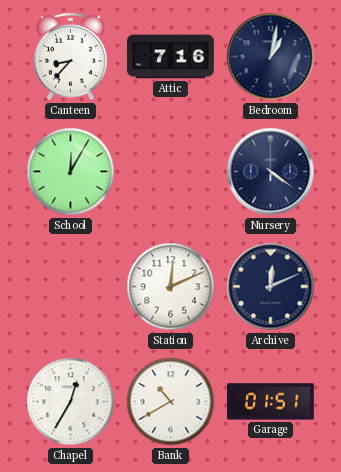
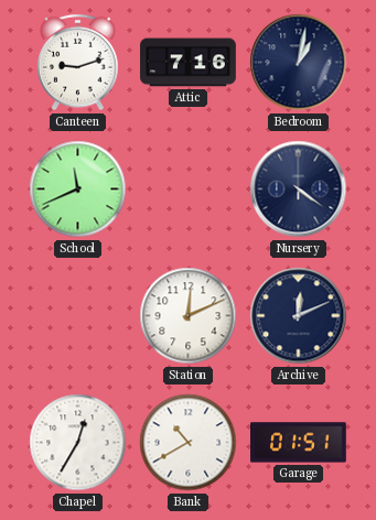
Canteen: 8:37 -> 9:12
School: 12:05 -> 11:41
